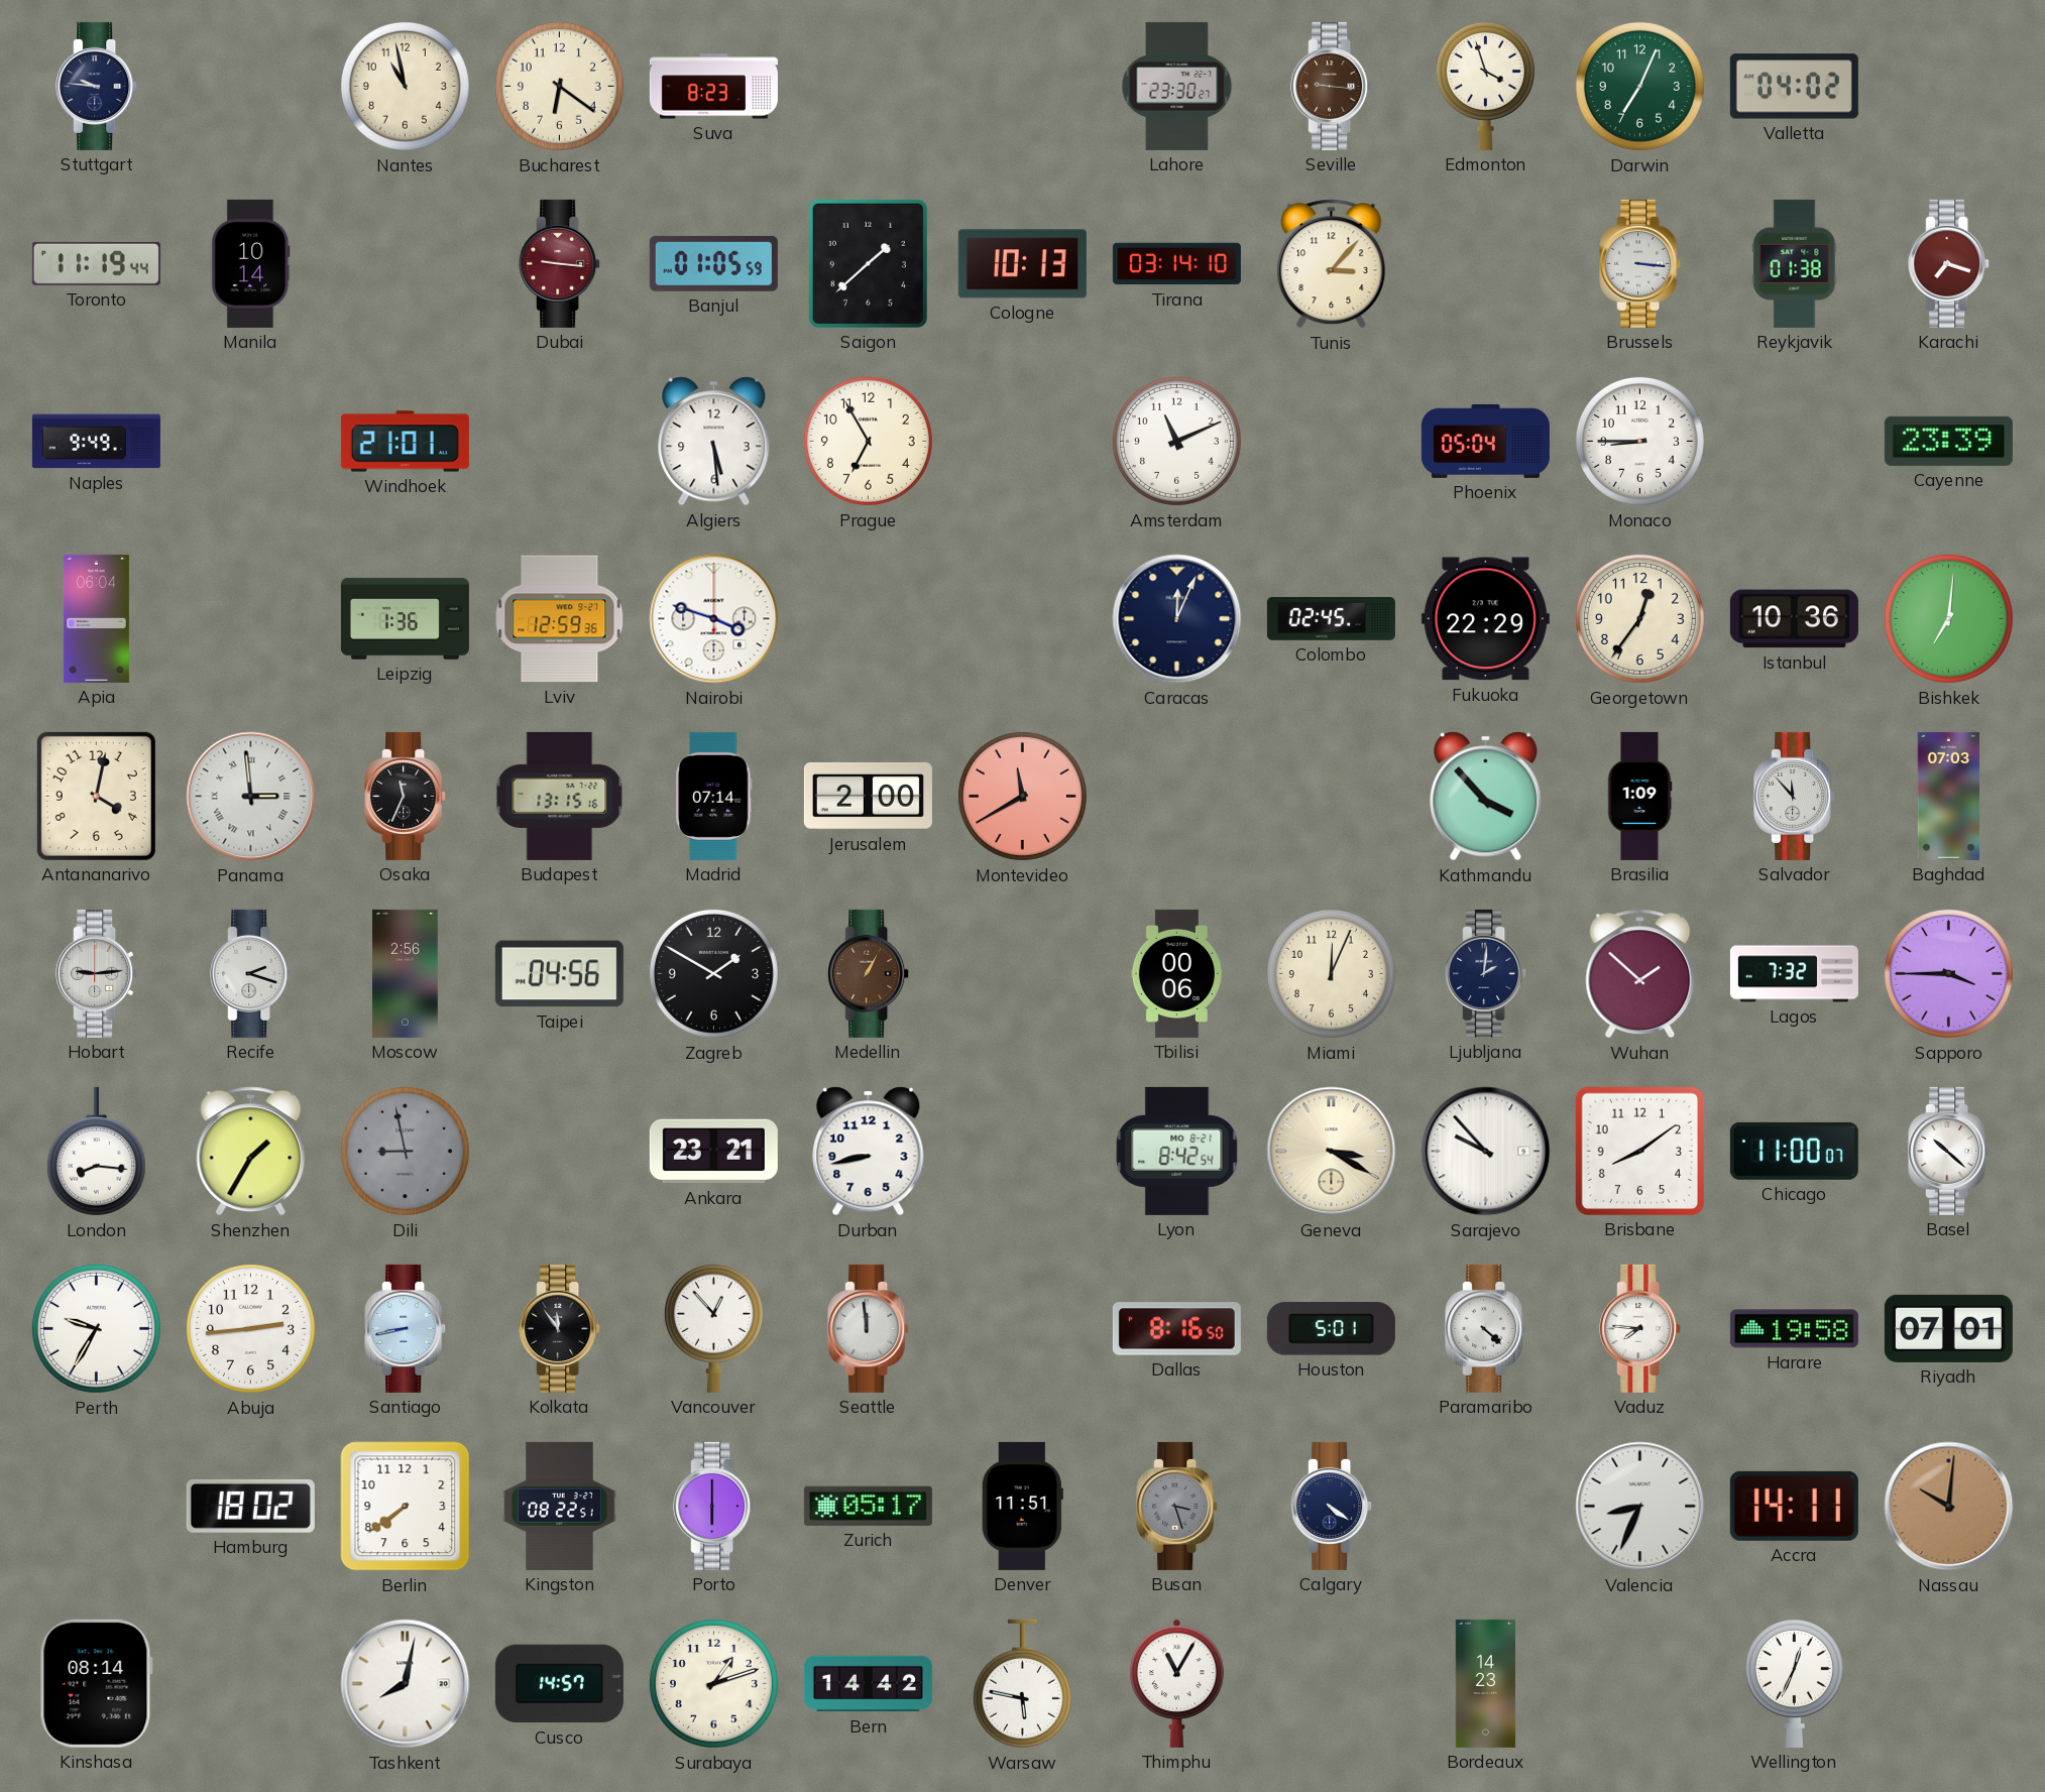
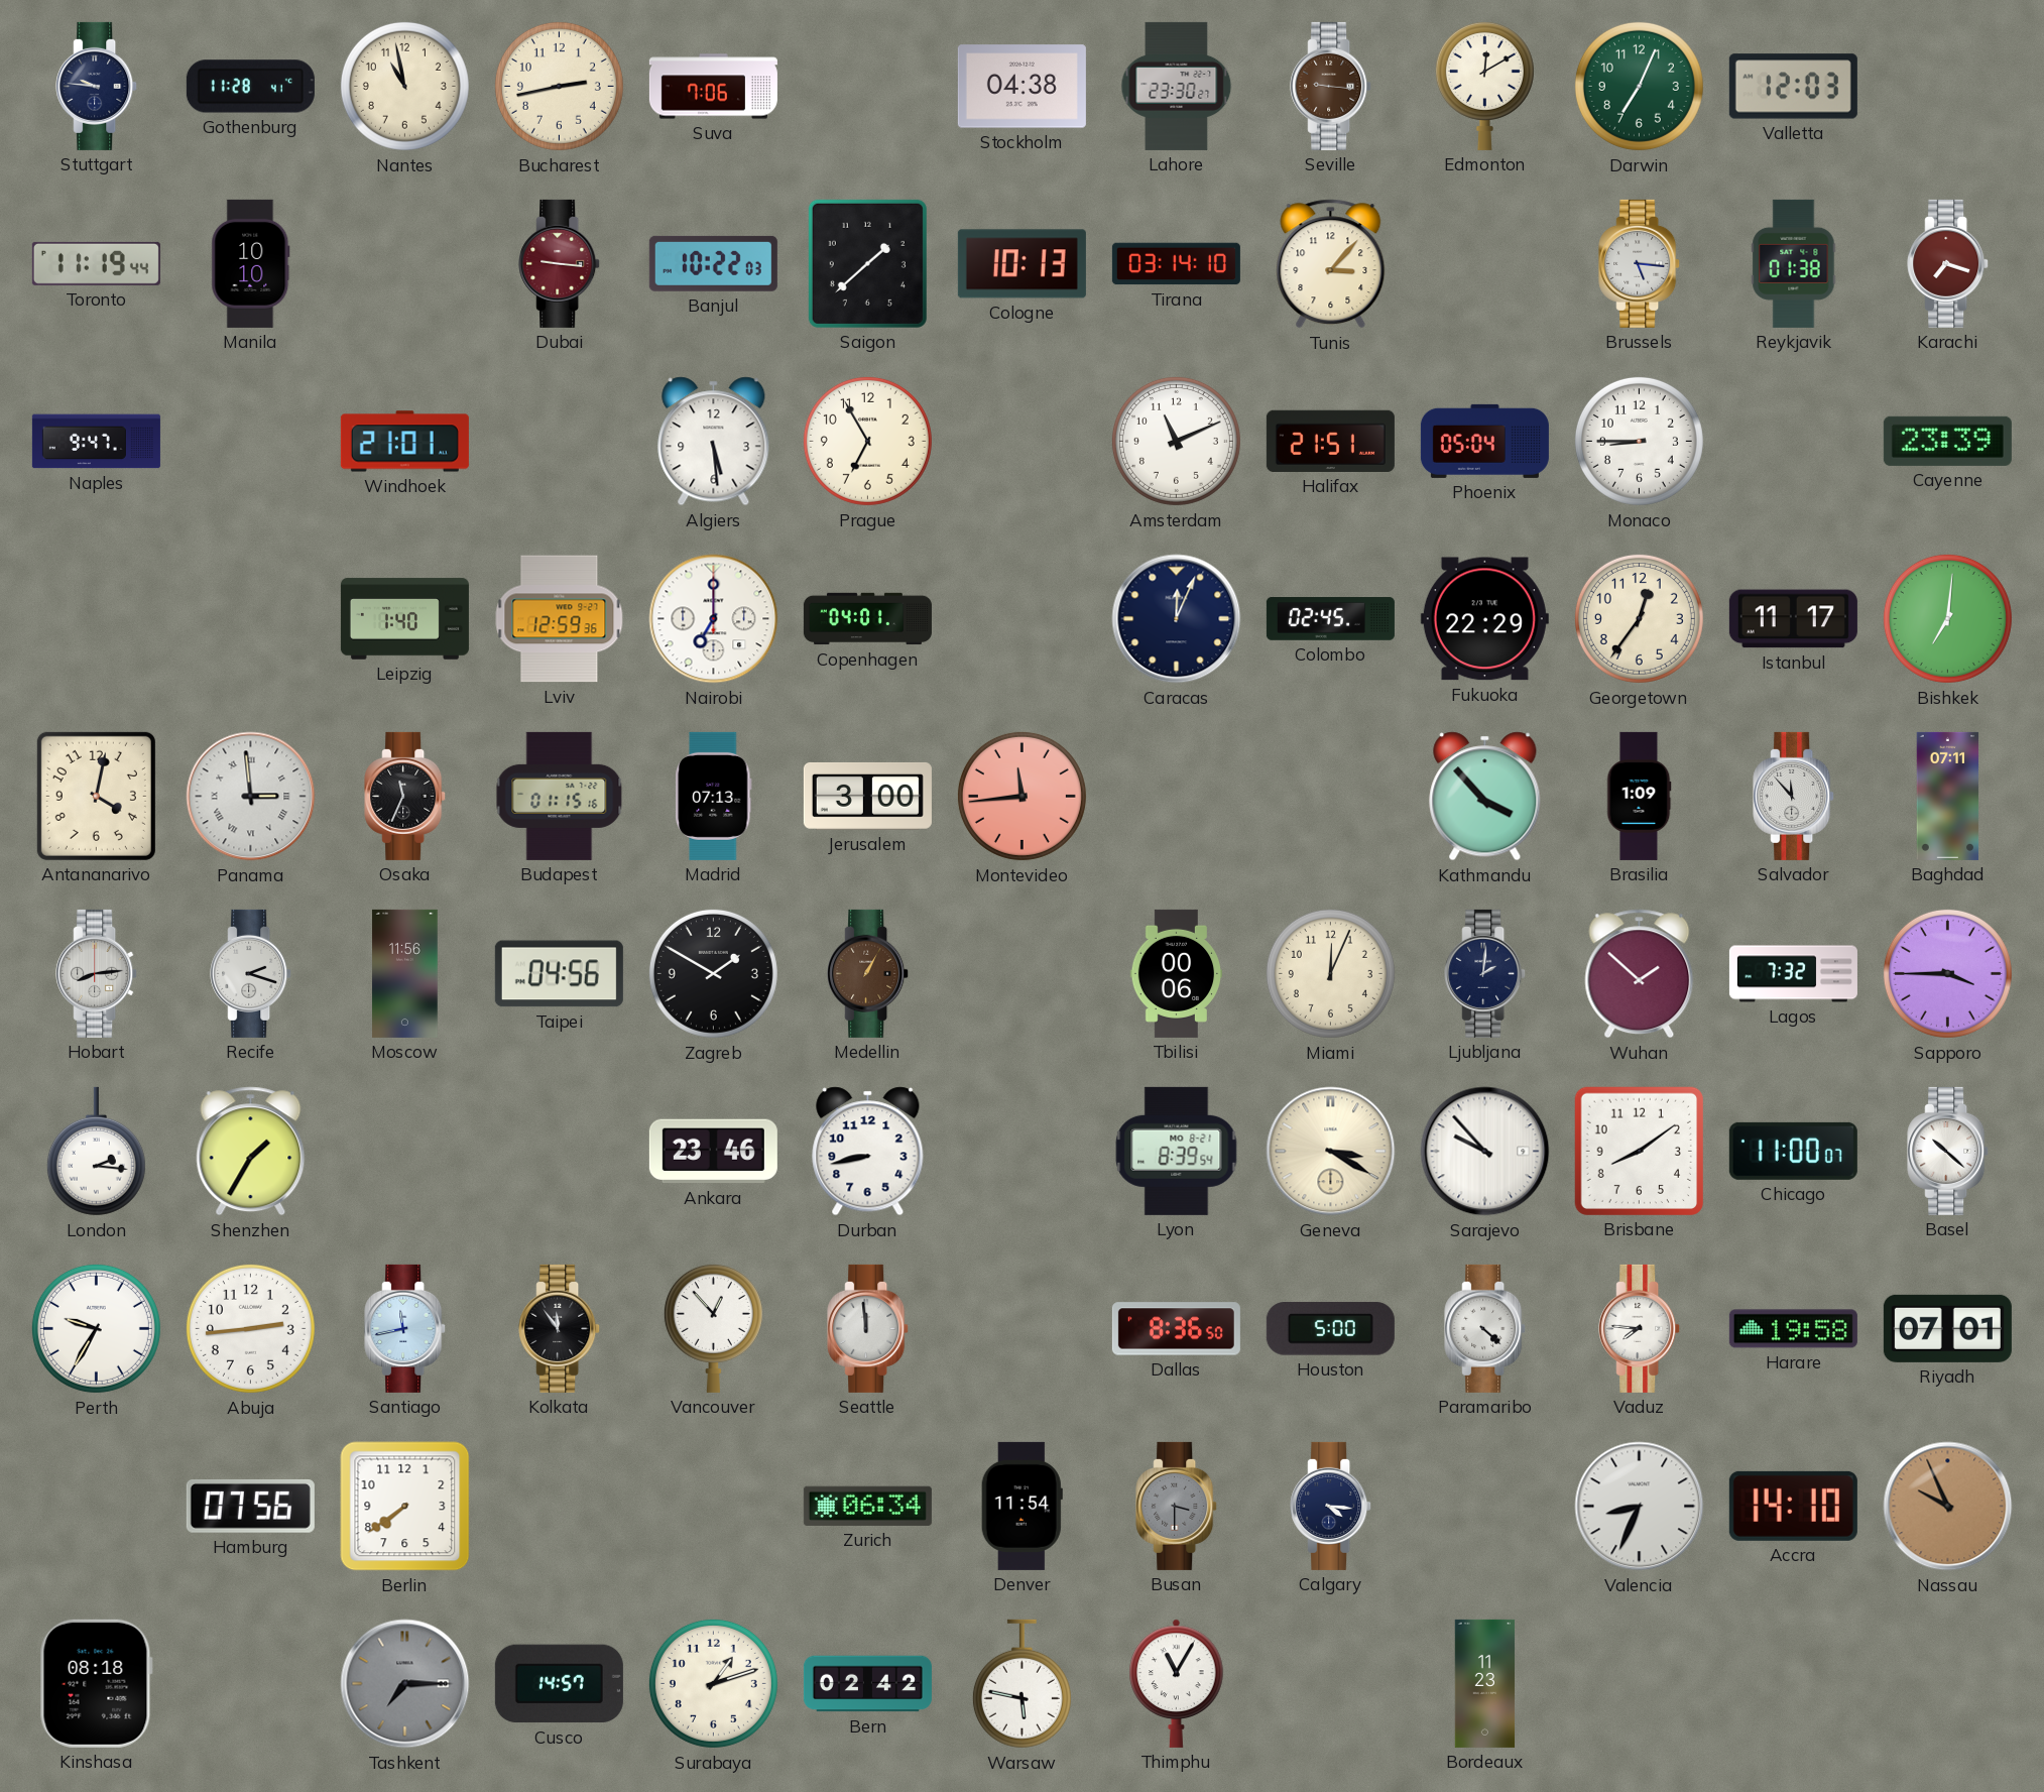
Gothenburg: none -> 11:28
Bucharest: 6:21 -> 2:43
Suva: 8:23 -> 7:06
Stockholm: none -> 04:38
Edmonton: 3:57 -> 12:10
Valletta: 04:02 -> 12:03
Manila: 10:14 -> 10:10
Banjul: 01:05 -> 10:22
Brussels: 3:16 -> 5:16
Naples: 9:49 -> 9:47
Halifax: none -> 21:51
Apia: 06:04 -> none
Leipzig: 1:36 -> 1:40
Nairobi: 3:48 -> 7:00
Copenhagen: none -> 04:01
Istanbul: 10:36 -> 11:17
Budapest: 13:15 -> 01:15
Madrid: 07:14 -> 07:13
Jerusalem: 2:00 -> 3:00
Montevideo: 11:40 -> 11:44
Baghdad: 07:03 -> 07:11
Hobart: 9:14 -> 8:14
Moscow: 2:56 -> 11:56
London: 8:16 -> 2:16
Dili: 8:58 -> none
Ankara: 23:21 -> 23:46
Lyon: 8:42 -> 8:39
Santiago: 8:43 -> 11:43
Dallas: 8:16 -> 8:36
Houston: 5:01 -> 5:00
Hamburg: 18:02 -> 07:56
Kingston: 08:22 -> none
Porto: 6:00 -> none
Zurich: 05:17 -> 06:34
Denver: 11:51 -> 11:54
Busan: 3:27 -> 3:30
Calgary: 4:21 -> 4:16
Accra: 14:11 -> 14:10
Nassau: 10:01 -> 9:56
Kinshasa: 08:14 -> 08:18
Tashkent: 8:02 -> 7:15
Tashkent dial: white -> grey
Bern: 14:42 -> 02:42
Bordeaux: 14:23 -> 11:23
Wellington: 12:34 -> none
